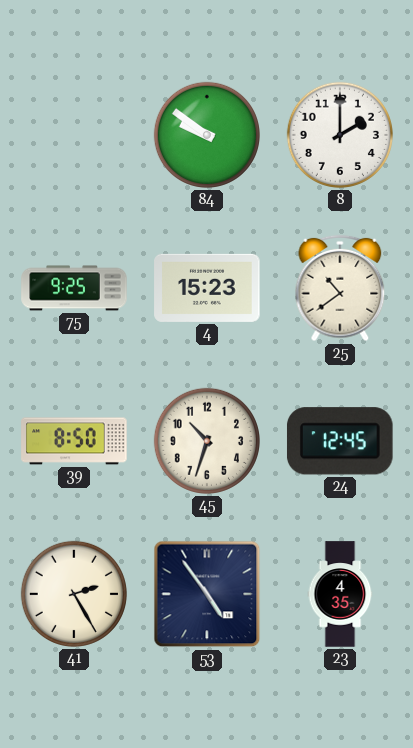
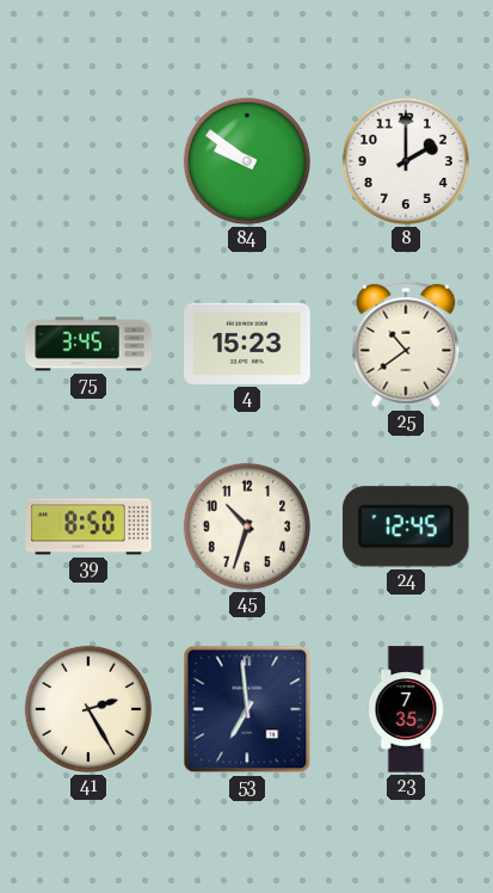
75: 9:25 -> 3:45
53: 4:54 -> 6:59
23: 4:35 -> 7:35
